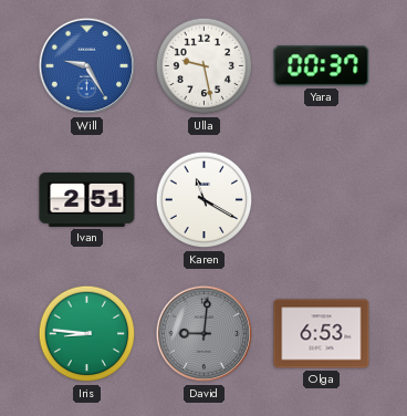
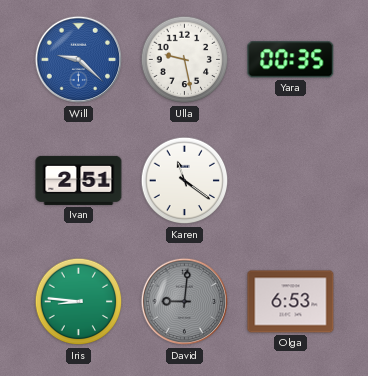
Will: 9:25 -> 9:22
Yara: 00:37 -> 00:35
Karen: 11:20 -> 11:21
